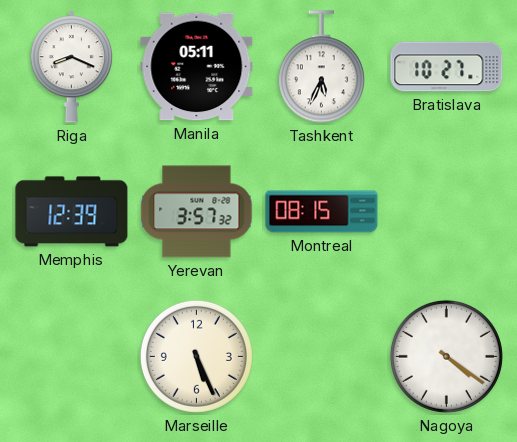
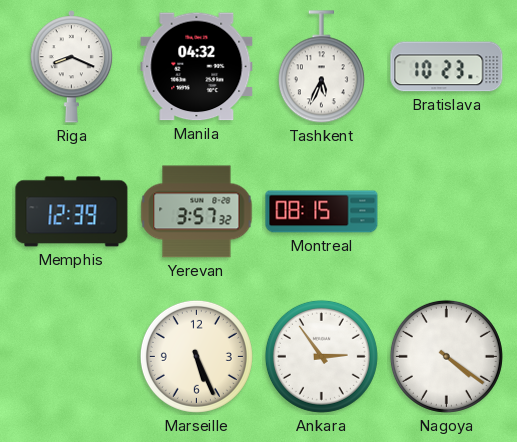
Manila: 05:11 -> 04:32
Bratislava: 10:27 -> 10:23
Ankara: none -> 2:54
